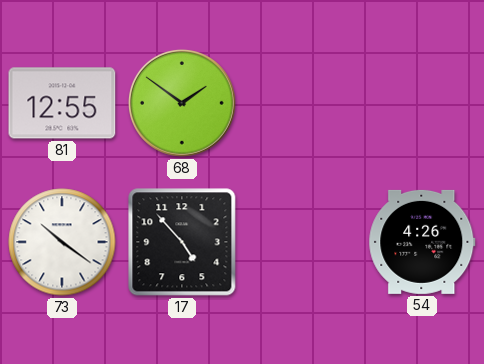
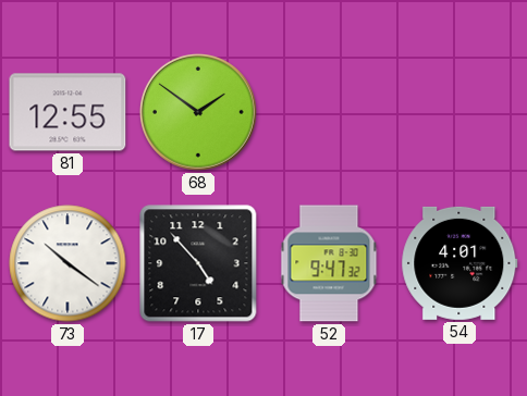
52: none -> 9:47
54: 4:26 -> 4:01
